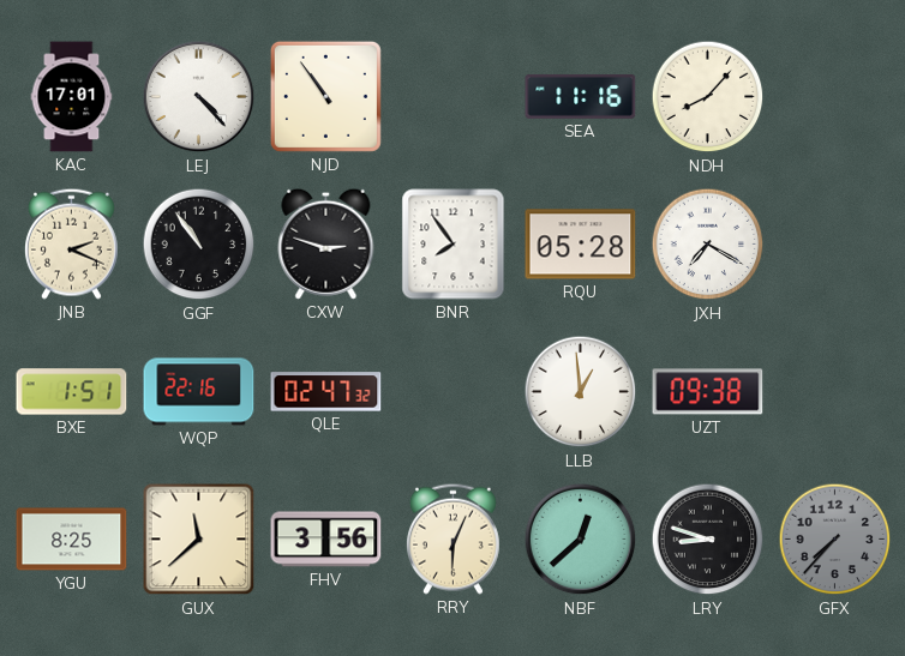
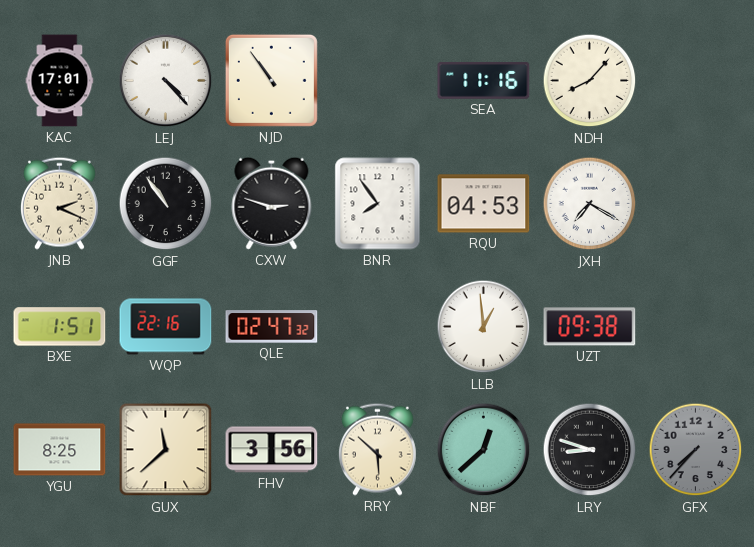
RQU: 05:28 -> 04:53
RRY: 6:04 -> 5:52
